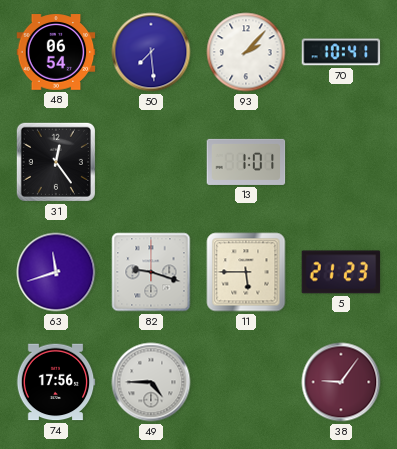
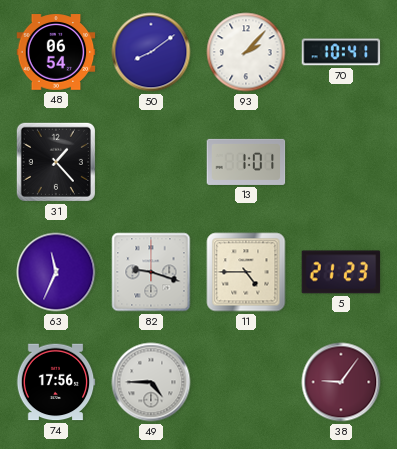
50: 7:29 -> 8:09
31: 12:24 -> 1:23
63: 11:42 -> 11:34
11: 5:45 -> 4:45
